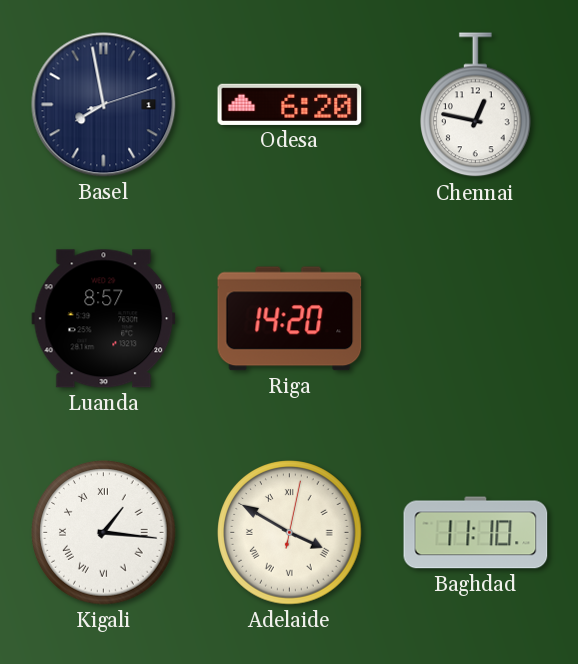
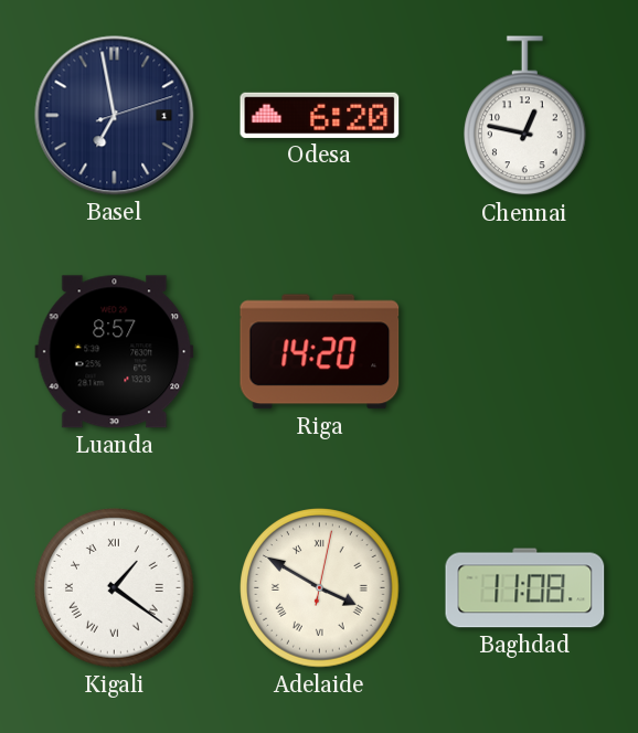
Basel: 7:58 -> 6:58
Kigali: 1:16 -> 1:21
Baghdad: 11:10 -> 11:08
